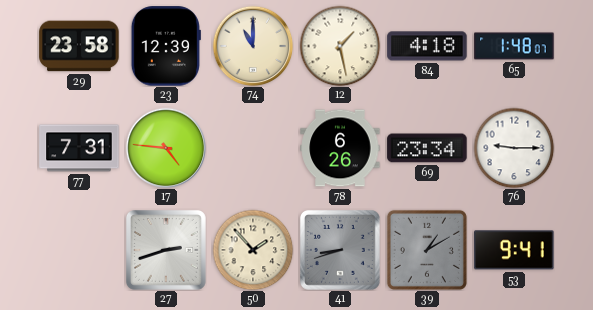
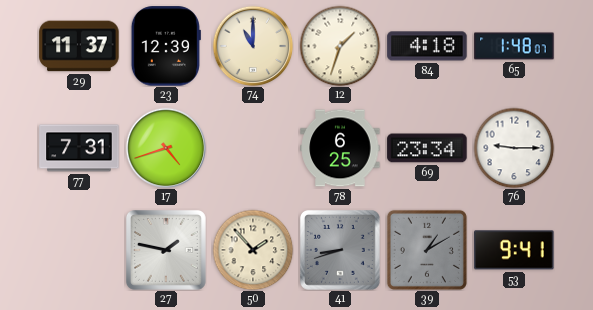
29: 23:58 -> 11:37
12: 1:28 -> 1:33
17: 4:46 -> 4:42
78: 6:26 -> 6:25
27: 2:42 -> 1:47
